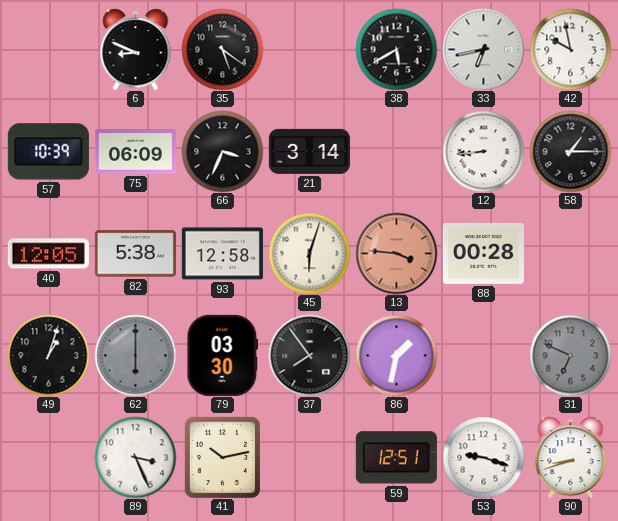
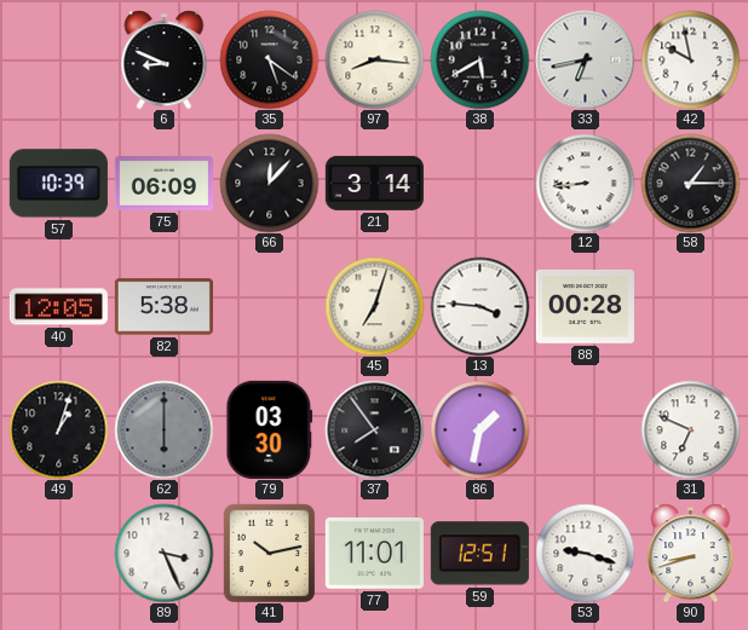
97: none -> 8:16
66: 3:34 -> 12:07
93: 12:58 -> none
45: 6:03 -> 7:03
13 dial: salmon -> white
31 dial: grey -> white
77: none -> 11:01
